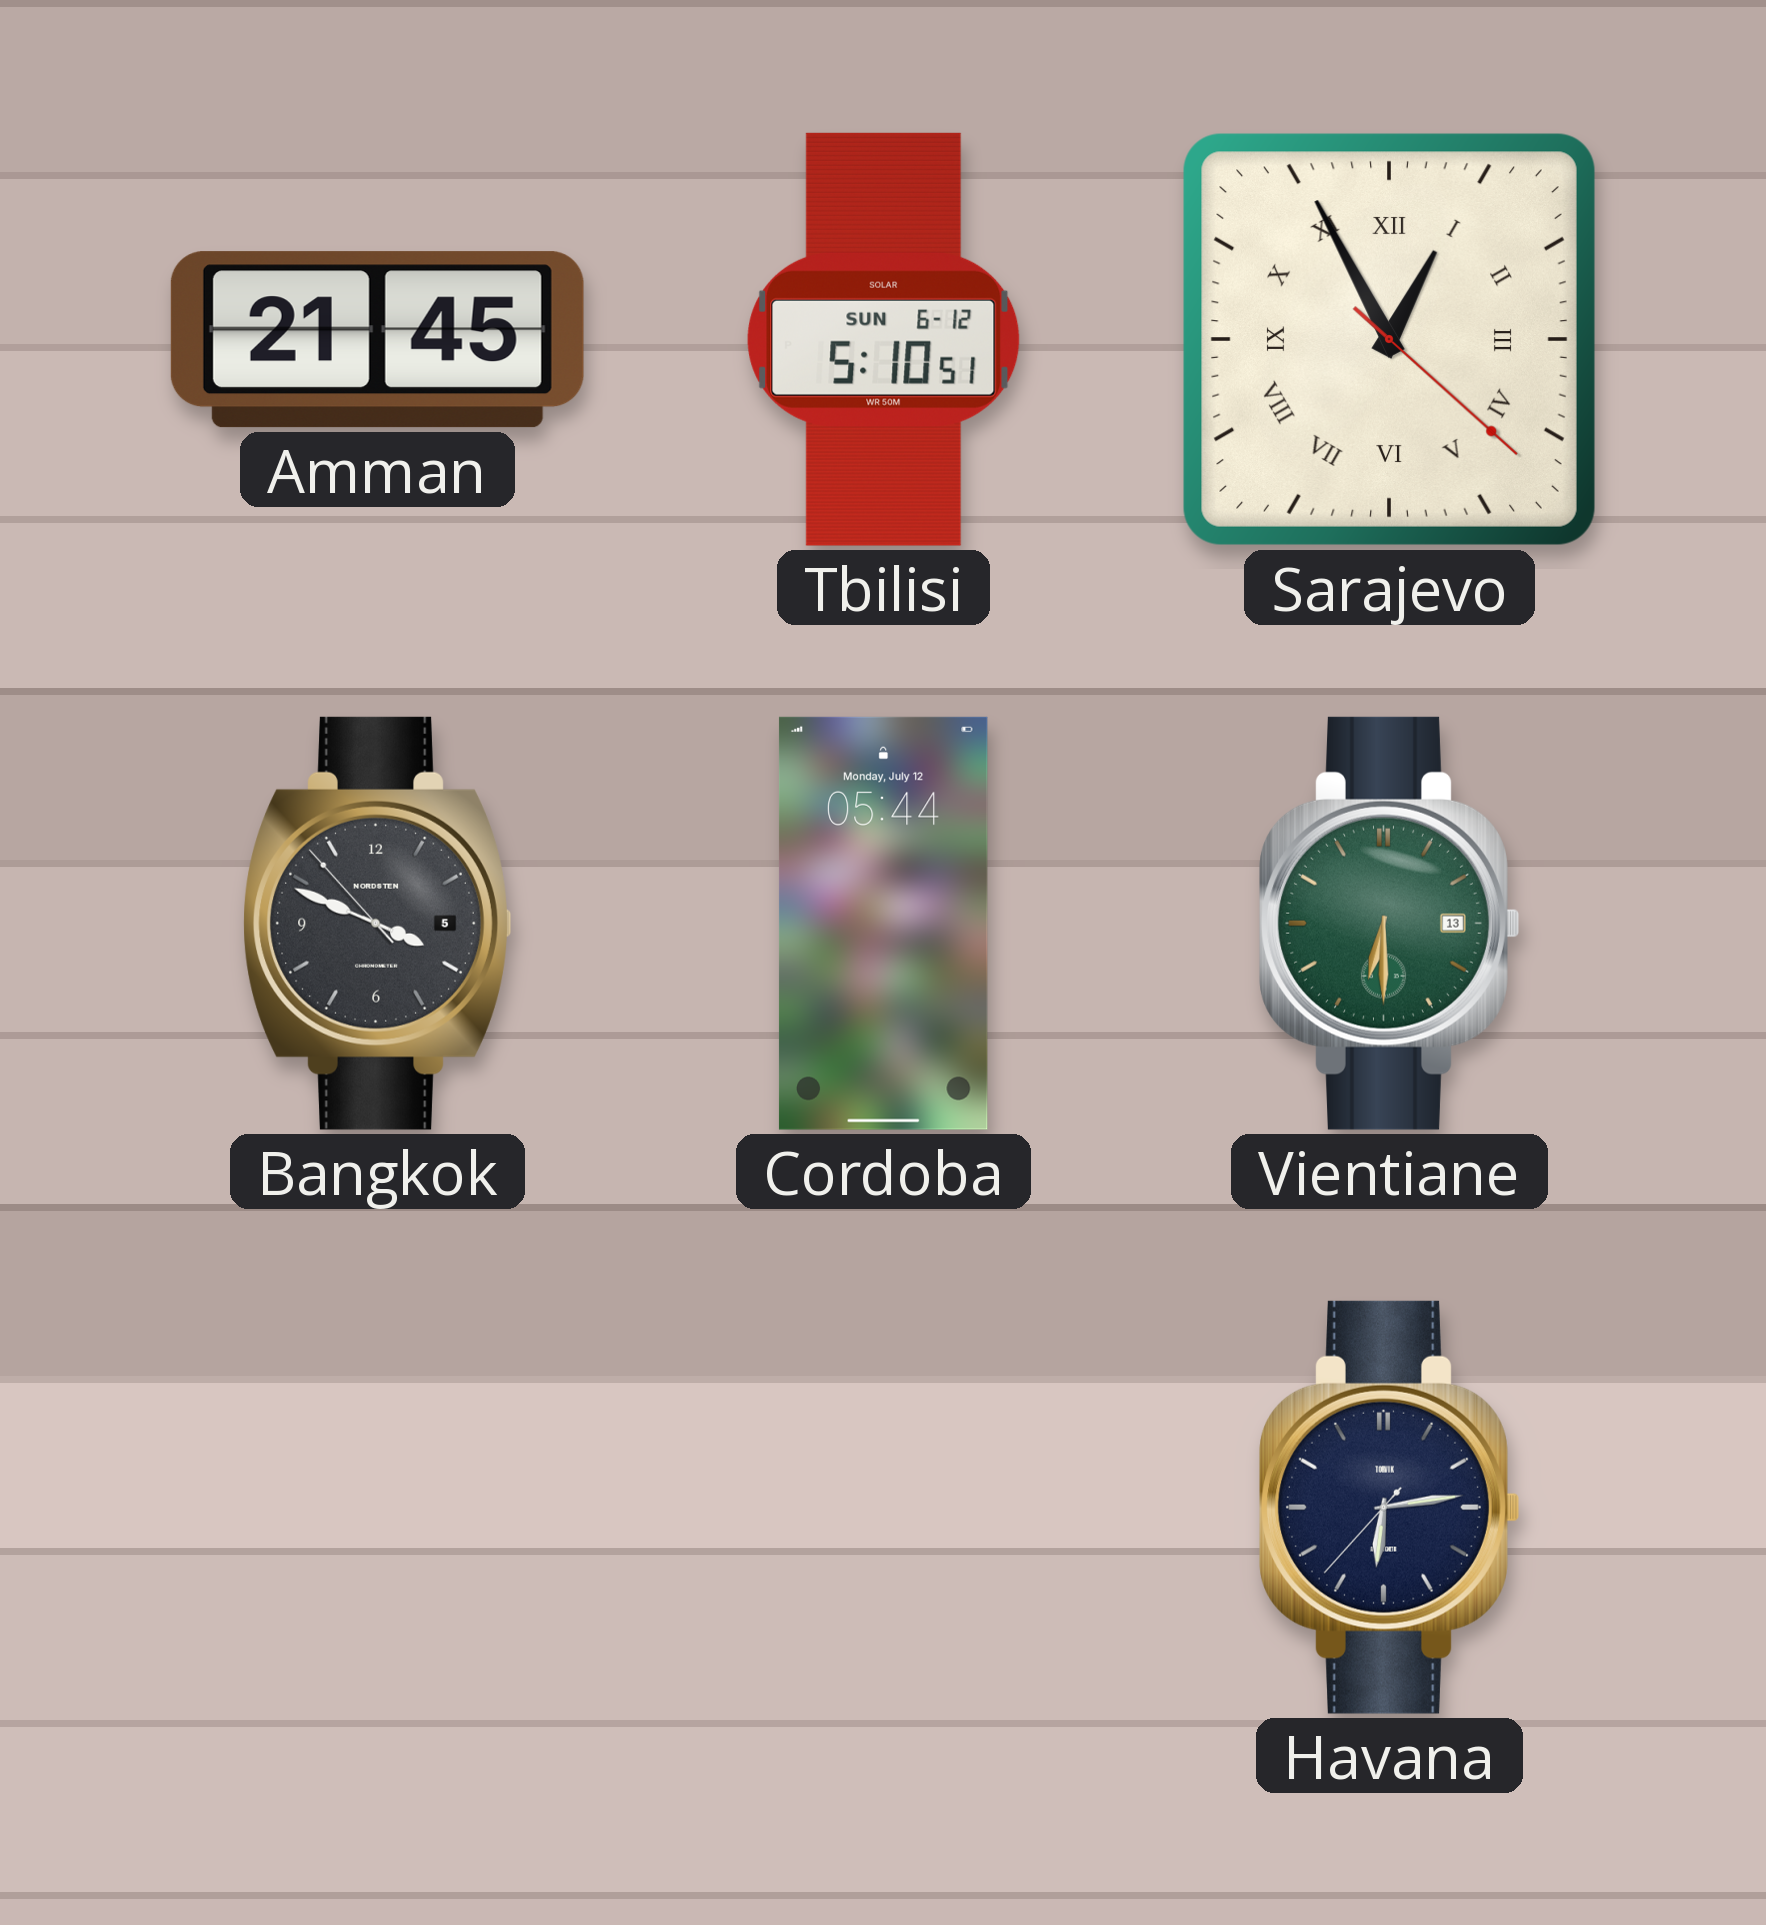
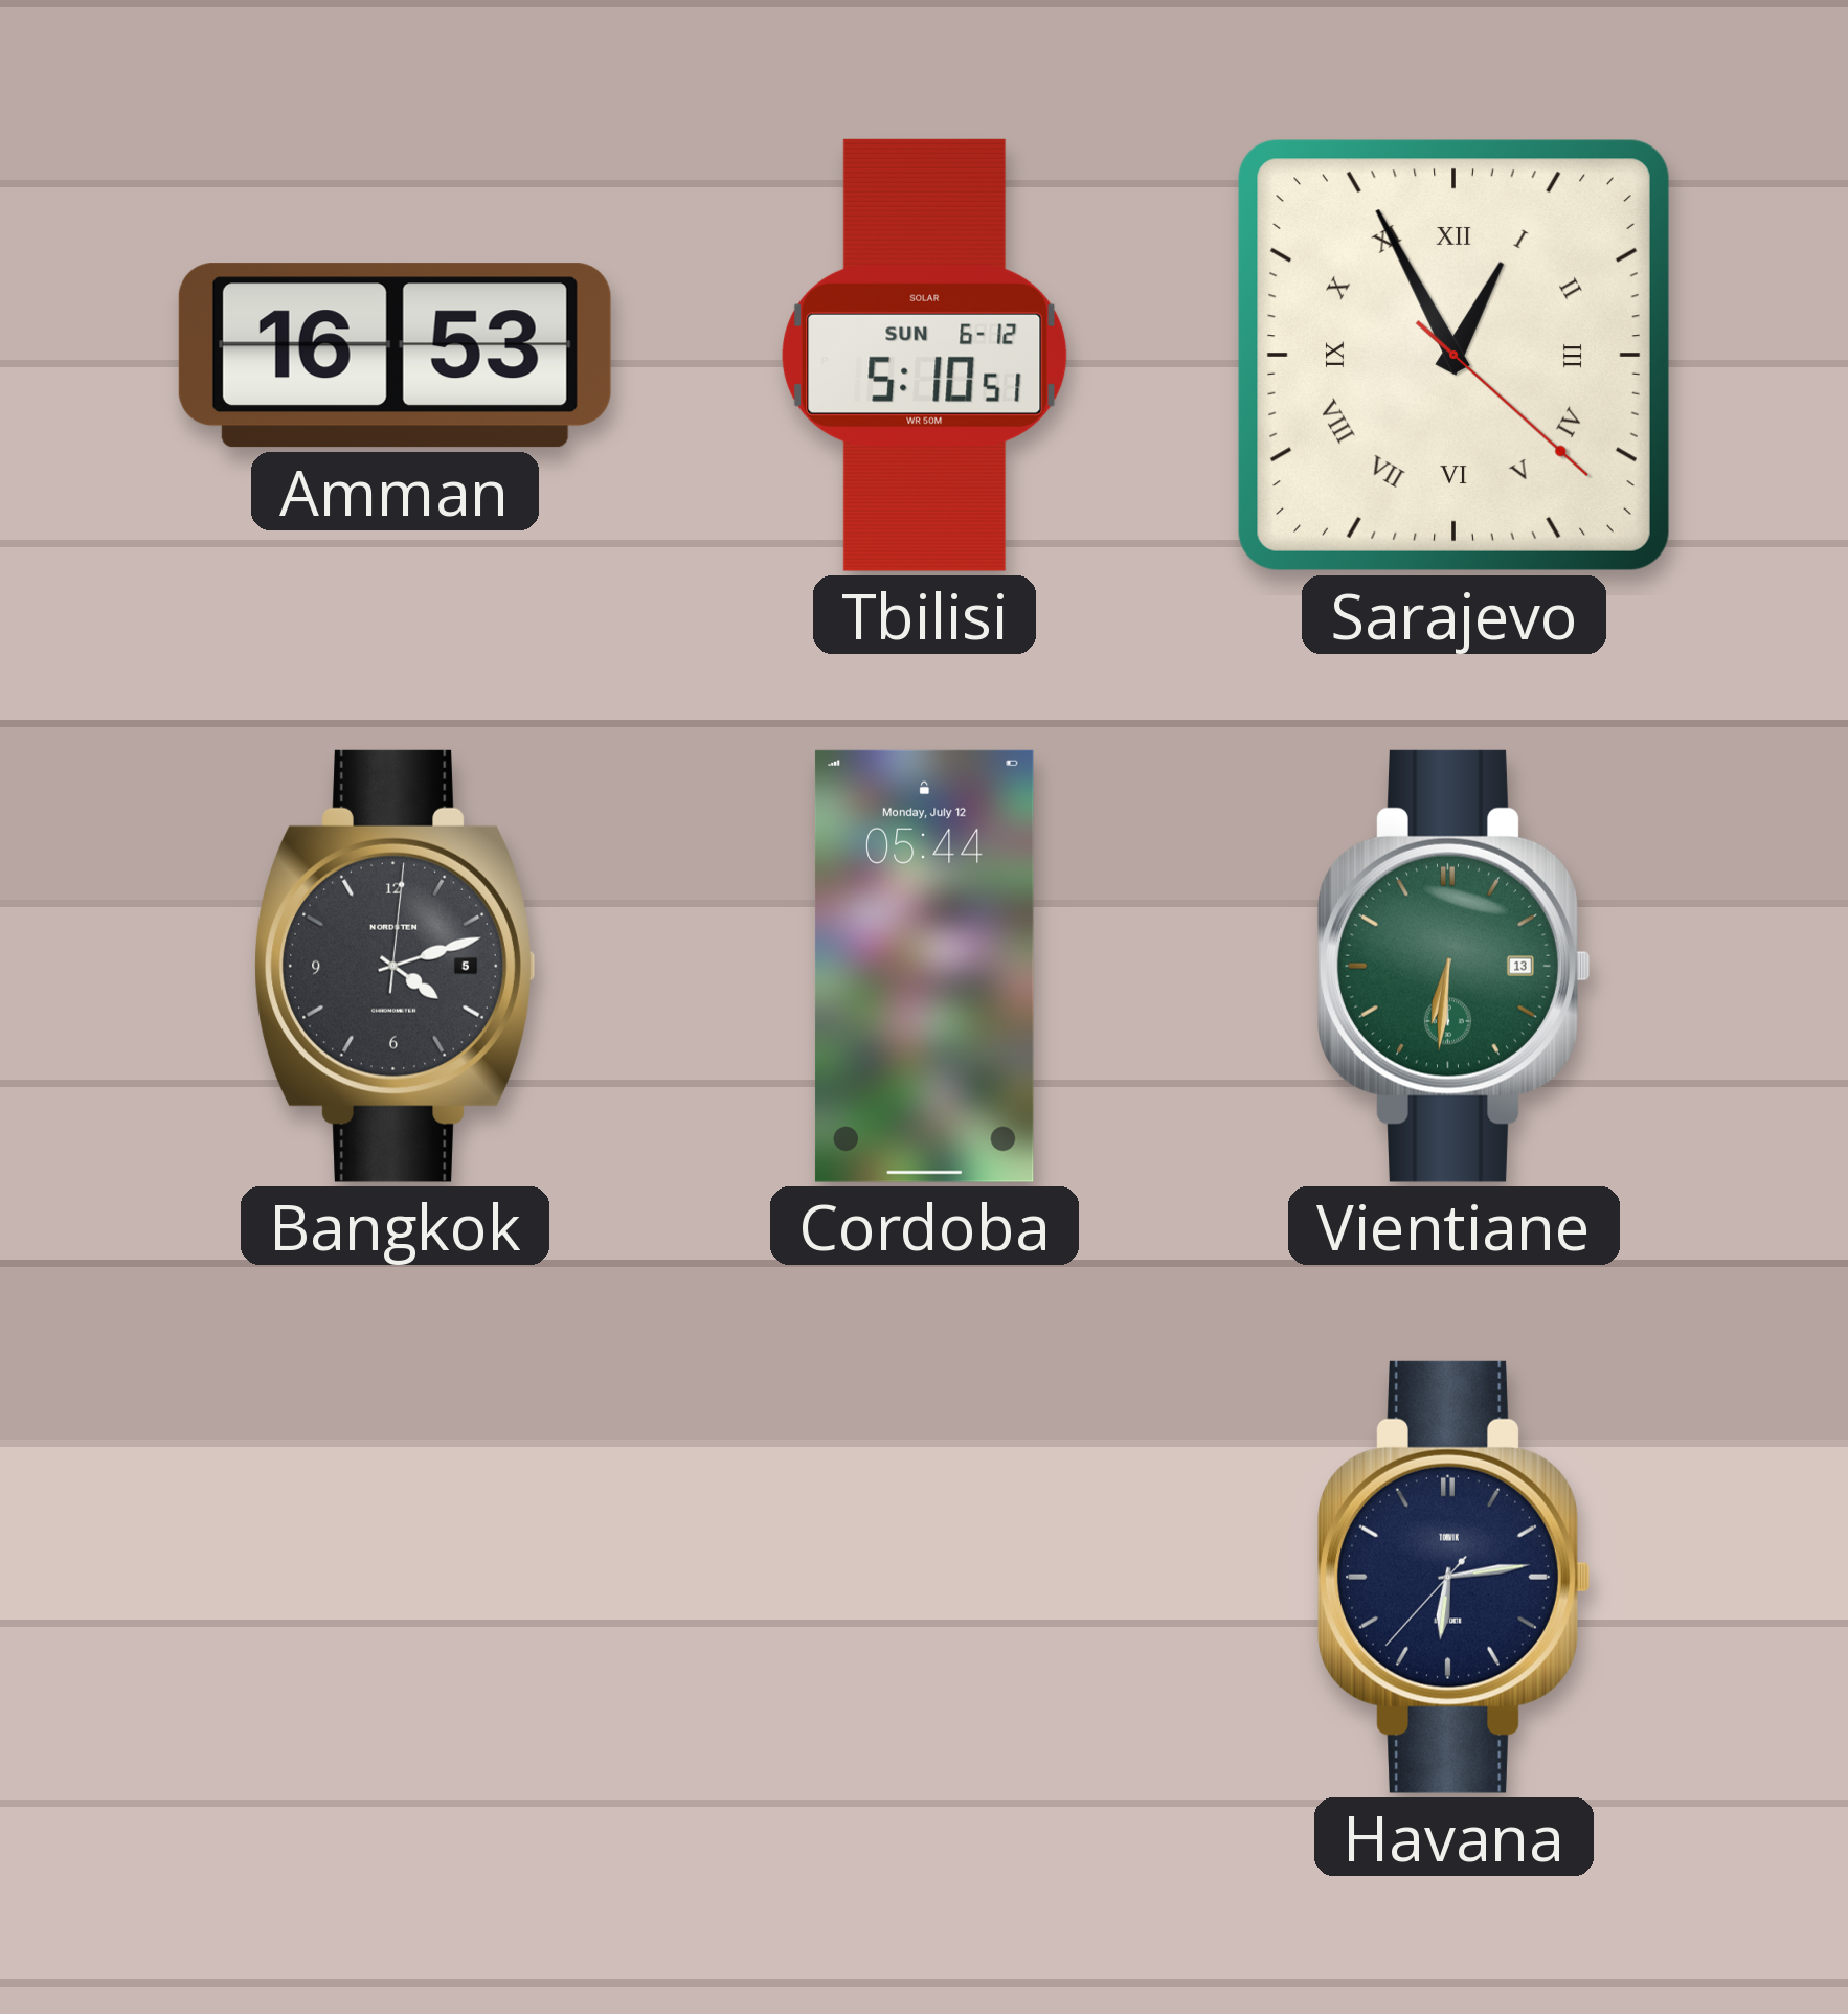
Amman: 21:45 -> 16:53
Bangkok: 3:48 -> 4:12
Vientiane: 6:30 -> 6:31
